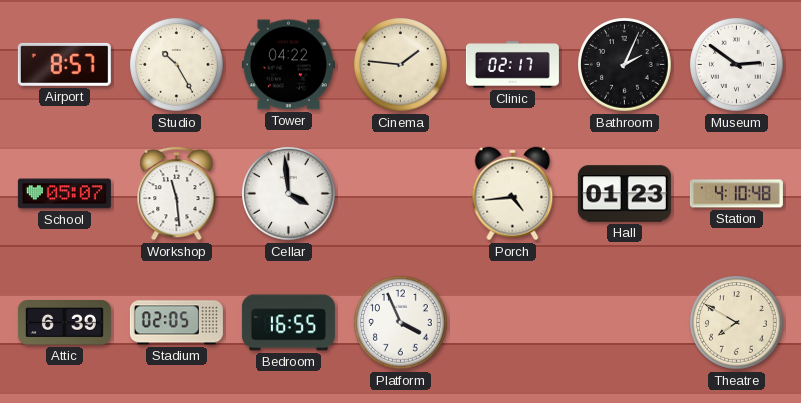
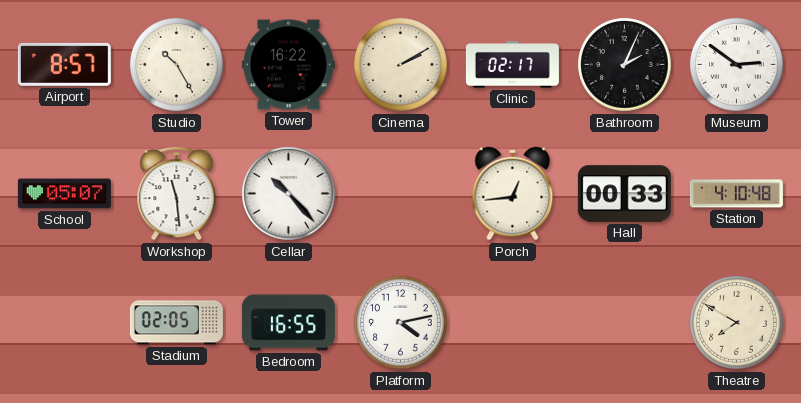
Tower: 04:22 -> 16:22
Cinema: 1:46 -> 2:10
Cellar: 3:59 -> 10:23
Porch: 4:44 -> 12:44
Hall: 01:23 -> 00:33
Attic: 6:39 -> none
Platform: 3:56 -> 4:13
